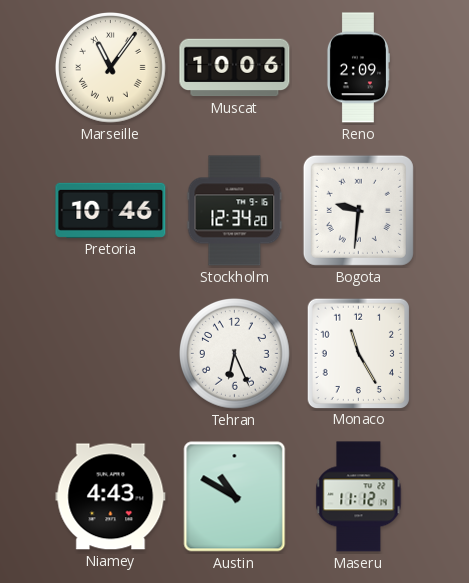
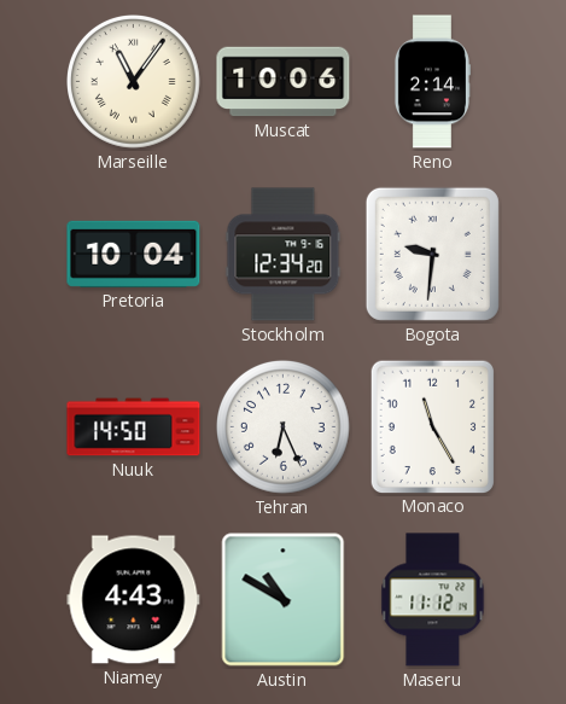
Reno: 2:09 -> 2:14
Pretoria: 10:46 -> 10:04
Nuuk: none -> 14:50
